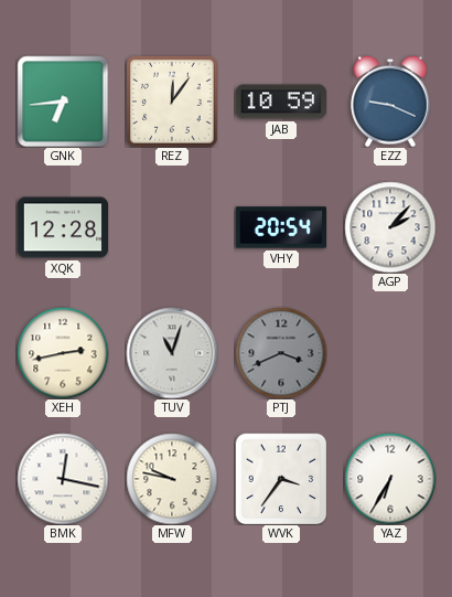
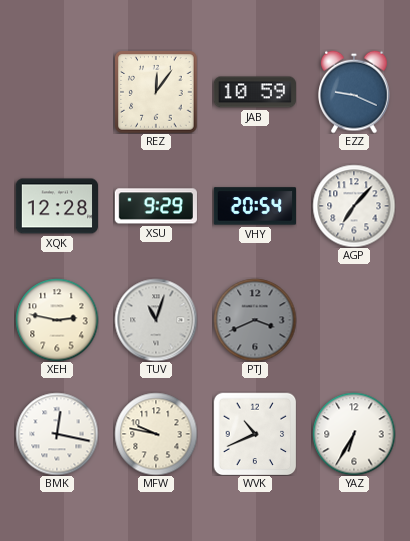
GNK: 6:44 -> none
XSU: none -> 9:29
AGP: 2:07 -> 7:07
XEH: 2:43 -> 2:47
WVK: 3:36 -> 10:41
